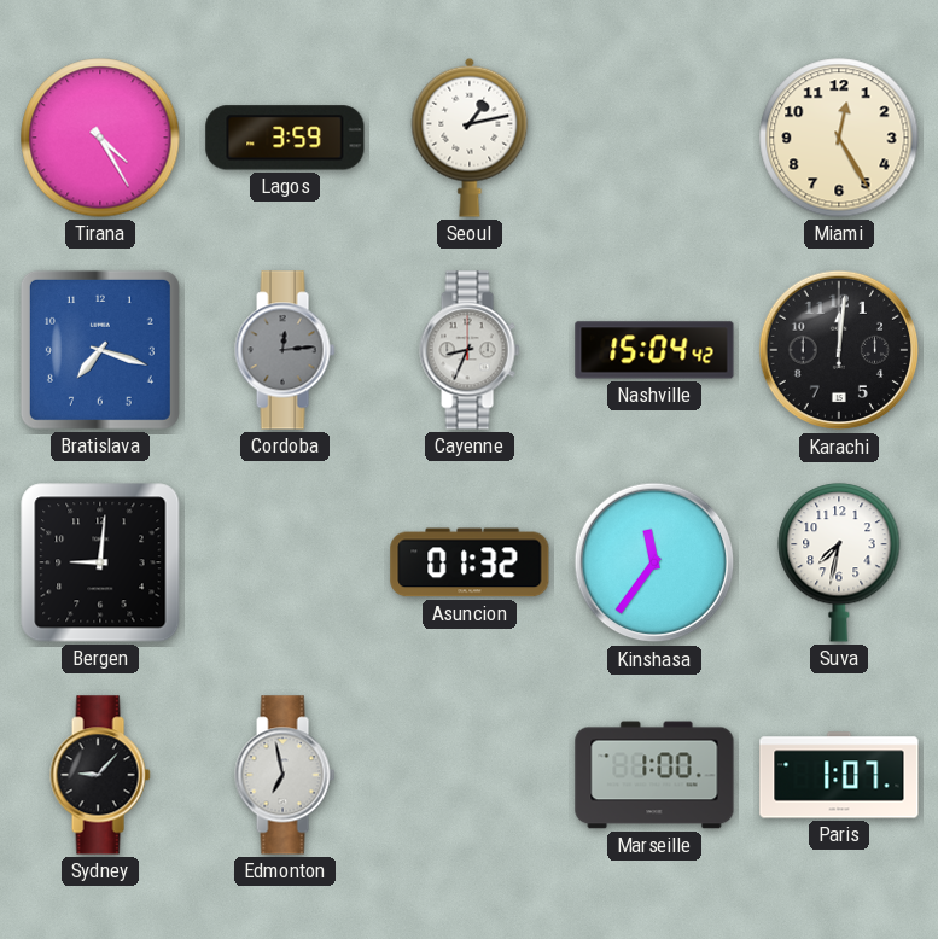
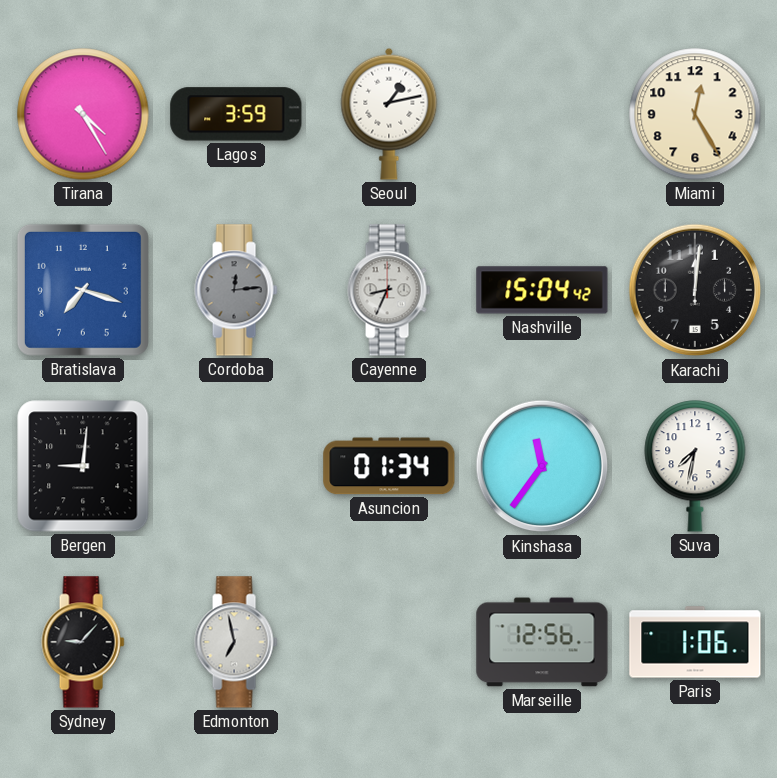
Asuncion: 01:32 -> 01:34
Marseille: 1:00 -> 12:56
Paris: 1:07 -> 1:06
